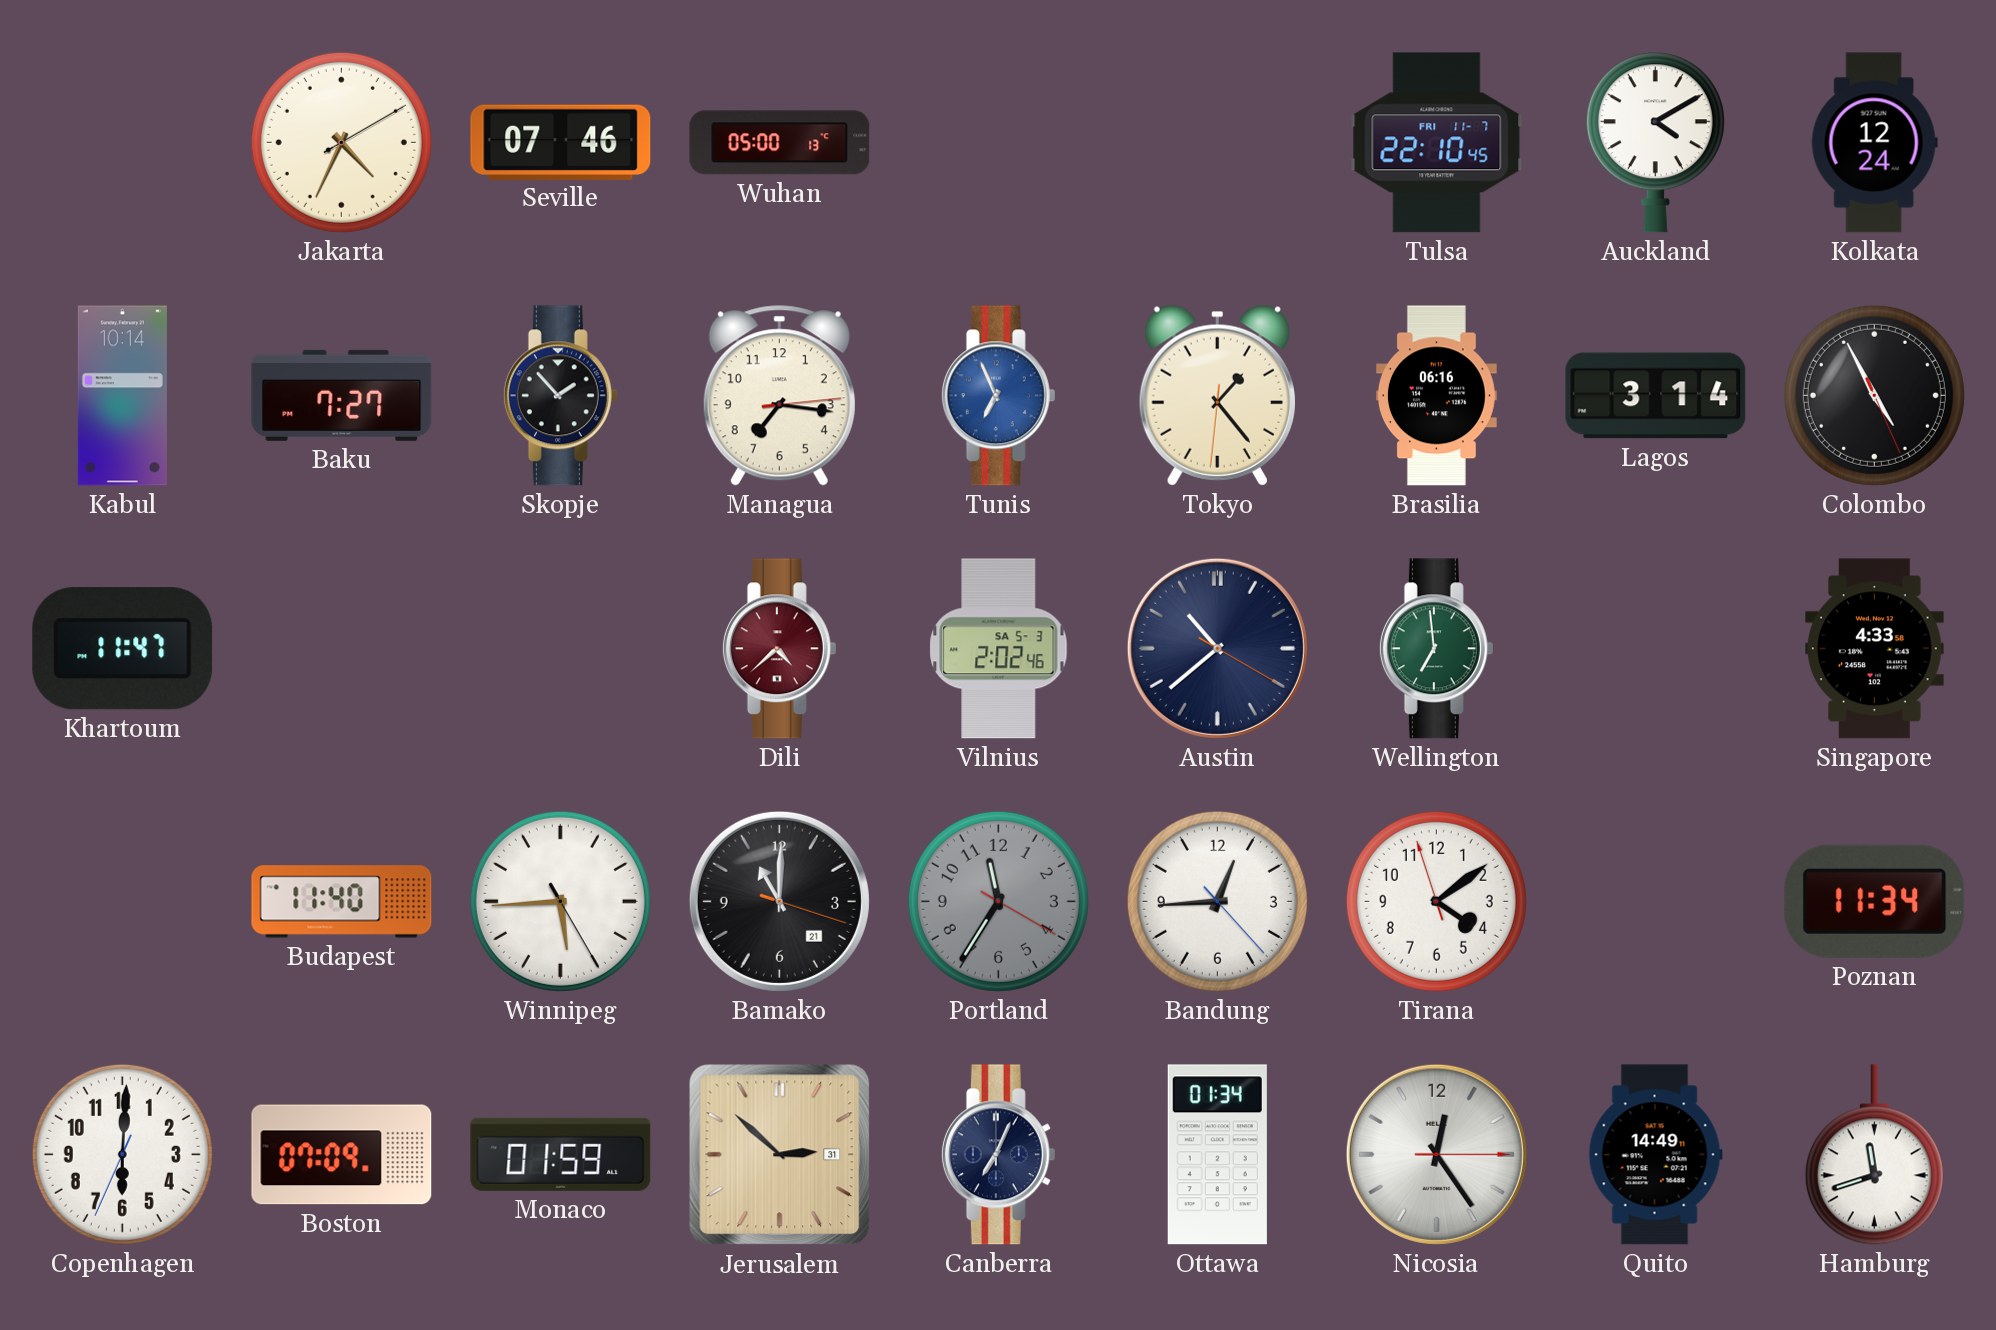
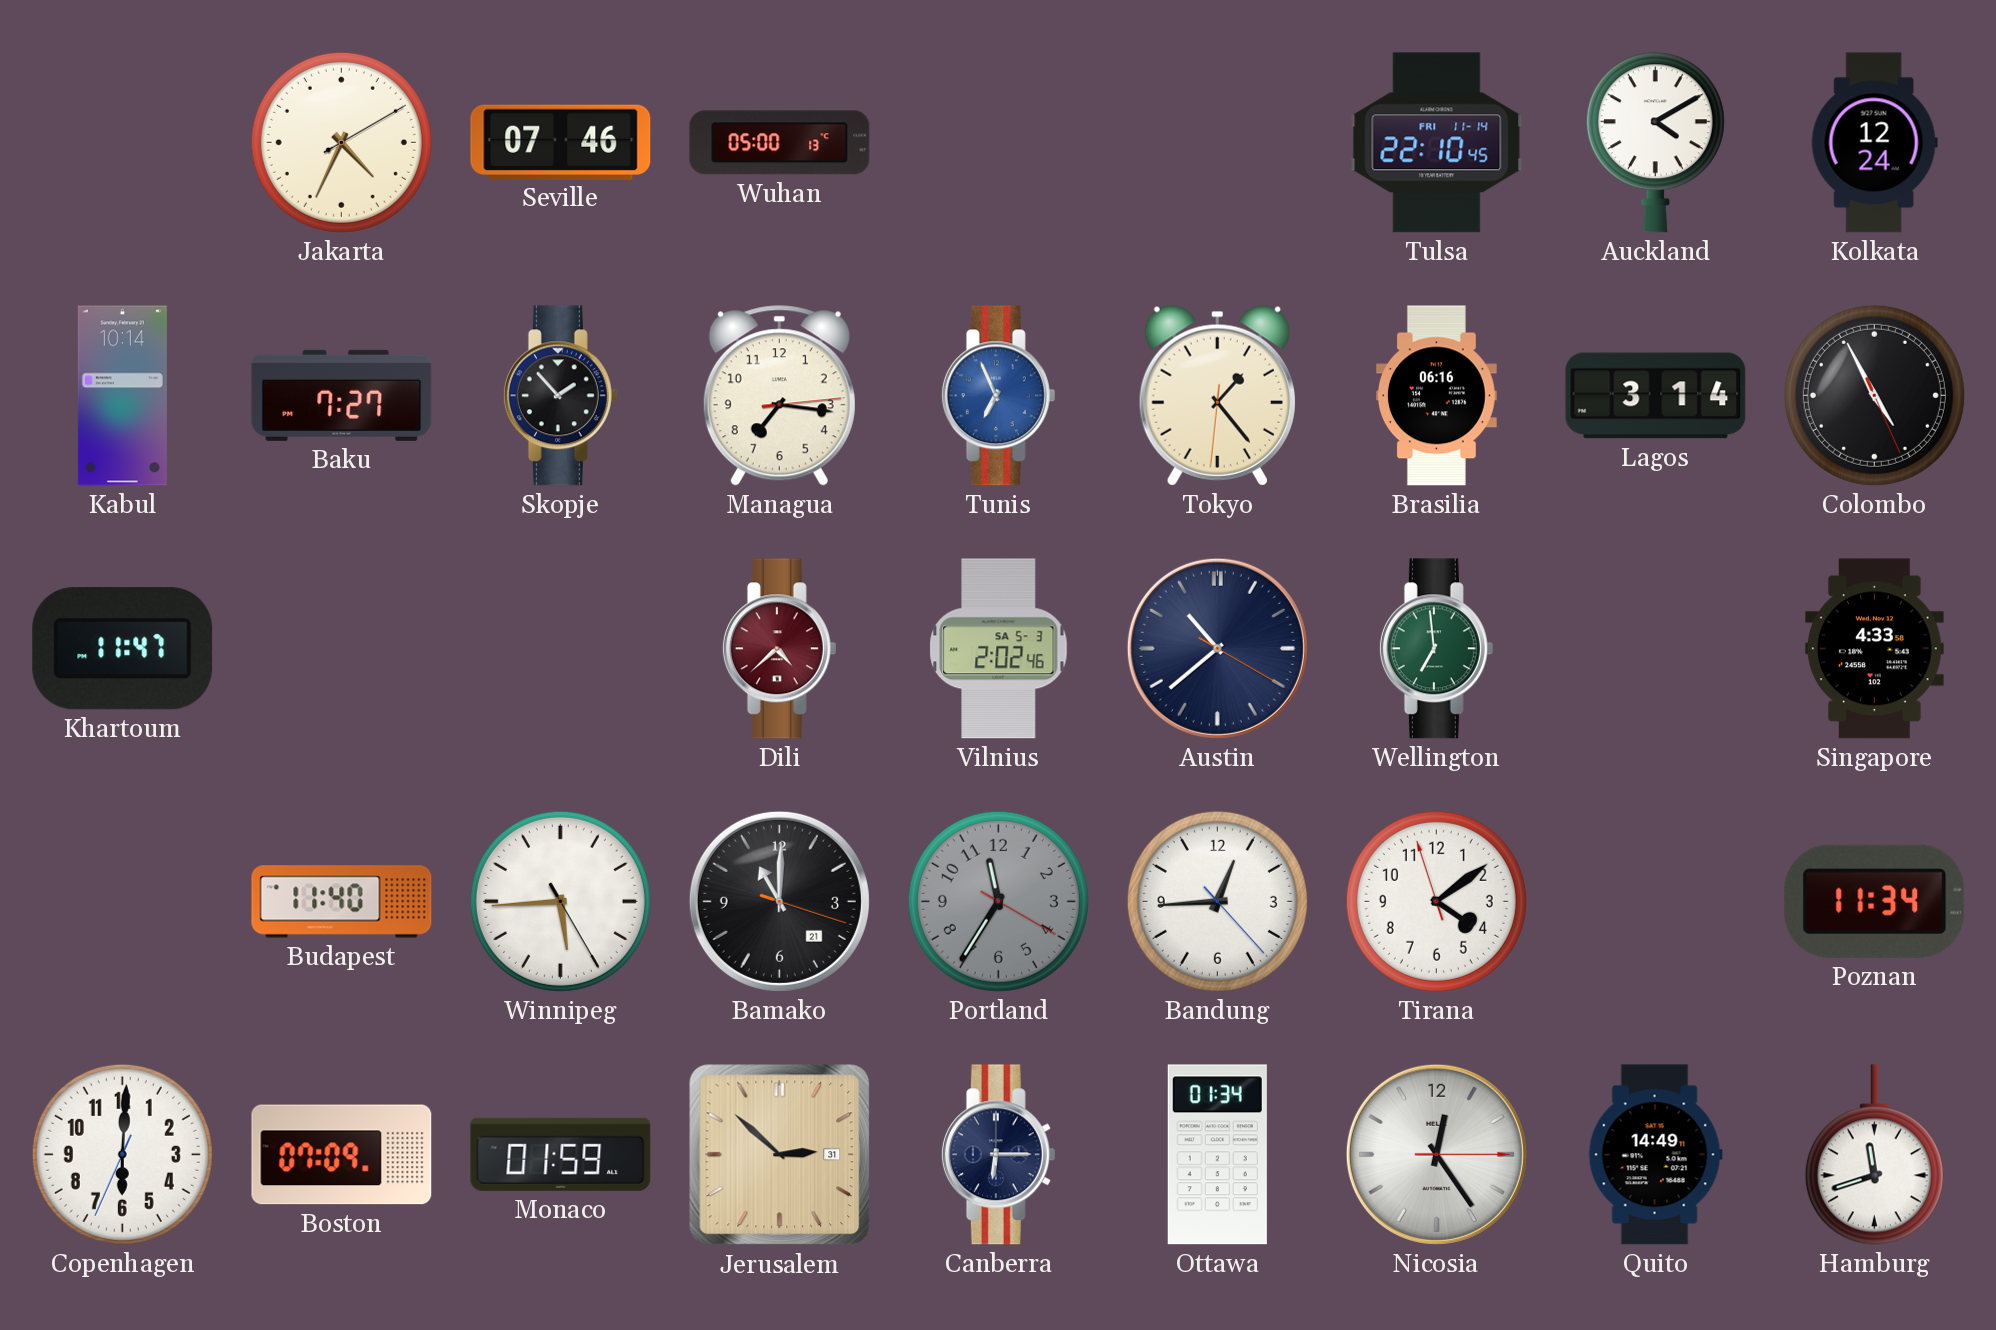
Tulsa date: FRI 11-7 -> FRI 11-14
Canberra: 7:04 -> 6:15
